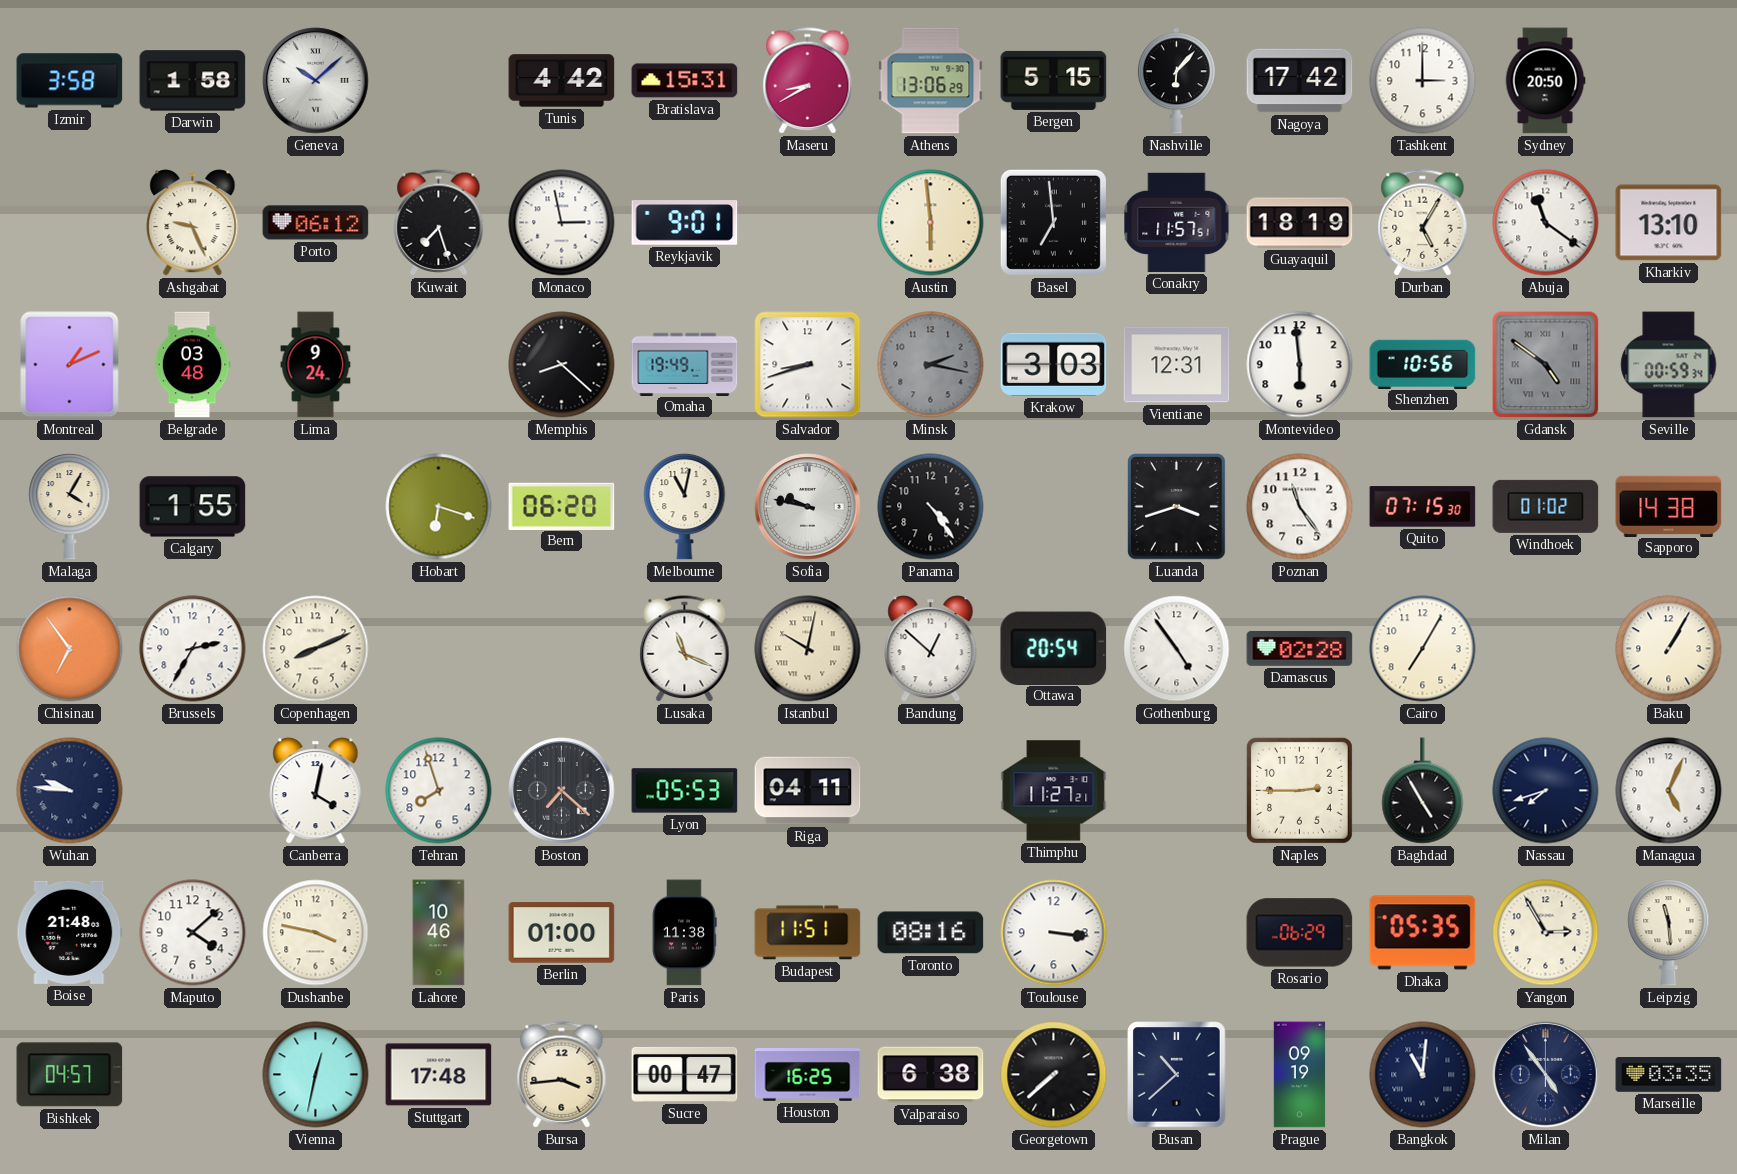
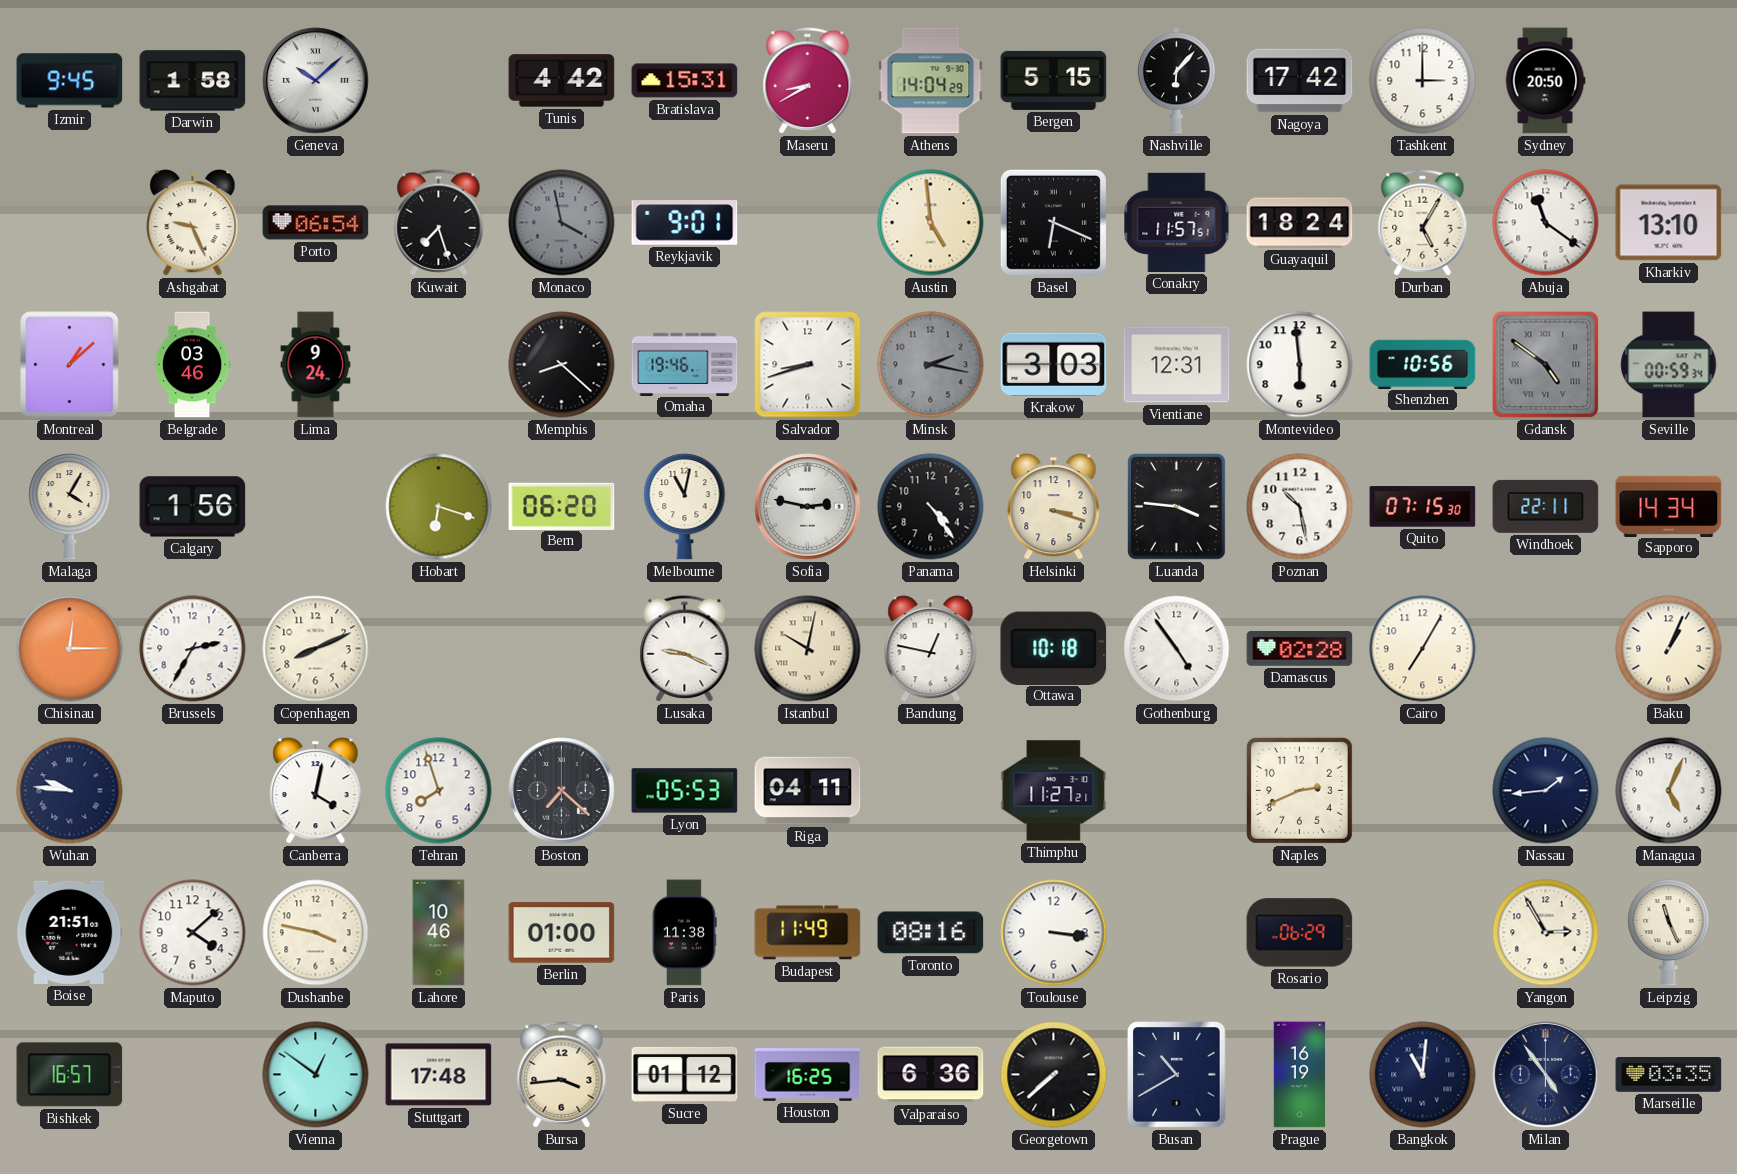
Izmir: 3:58 -> 9:45
Athens: 13:06 -> 14:04
Porto: 06:12 -> 06:54
Monaco: 2:58 -> 3:58
Monaco dial: white -> grey
Austin: 5:59 -> 4:59
Basel: 6:59 -> 6:19
Guayaquil: 18:19 -> 18:24
Montreal: 1:11 -> 1:08
Belgrade: 03:48 -> 03:46
Omaha: 19:49 -> 19:46
Calgary: 1:55 -> 1:56
Sofia: 9:47 -> 2:47
Helsinki: none -> 3:18
Luanda: 3:42 -> 3:46
Poznan: 11:24 -> 10:28
Windhoek: 01:02 -> 22:11
Sapporo: 14:38 -> 14:34
Chisinau: 6:54 -> 12:15
Lusaka: 11:19 -> 9:19
Bandung: 12:52 -> 12:47
Ottawa: 20:54 -> 10:18
Baku: 1:05 -> 1:04
Naples: 2:45 -> 2:41
Baghdad: 4:55 -> none
Nassau: 7:42 -> 1:44
Boise: 21:48 -> 21:51
Budapest: 11:51 -> 11:49
Dhaka: 05:35 -> none
Leipzig: 11:29 -> 11:26
Bishkek: 04:57 -> 16:57
Vienna: 12:32 -> 12:51
Sucre: 00:47 -> 01:12
Valparaiso: 6:38 -> 6:36
Busan: 10:38 -> 10:40
Prague: 09:19 -> 16:19
